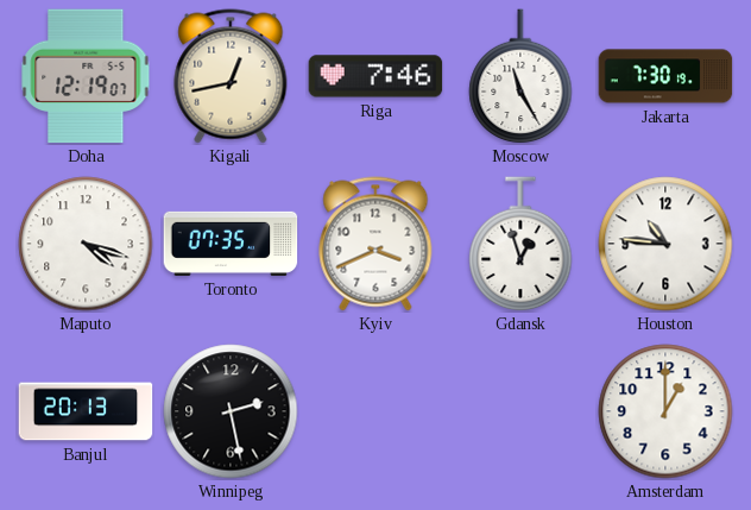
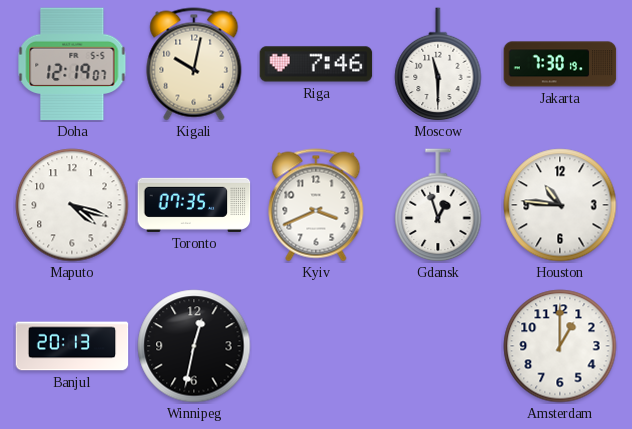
Kigali: 12:43 -> 10:02
Moscow: 11:25 -> 11:30
Winnipeg: 2:28 -> 12:32
